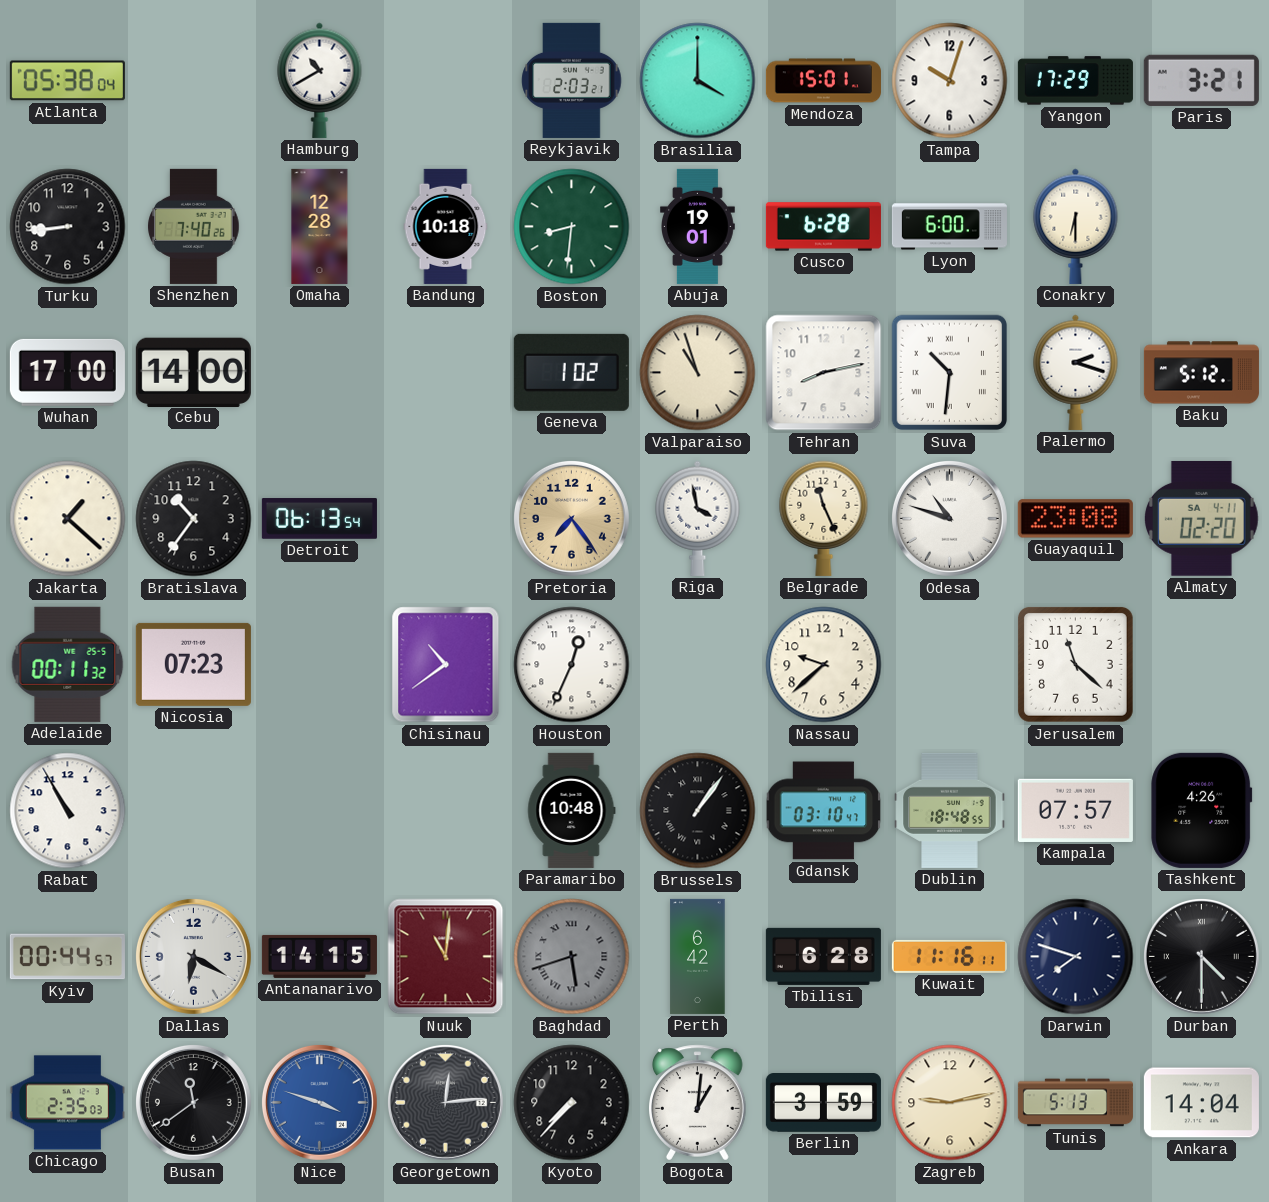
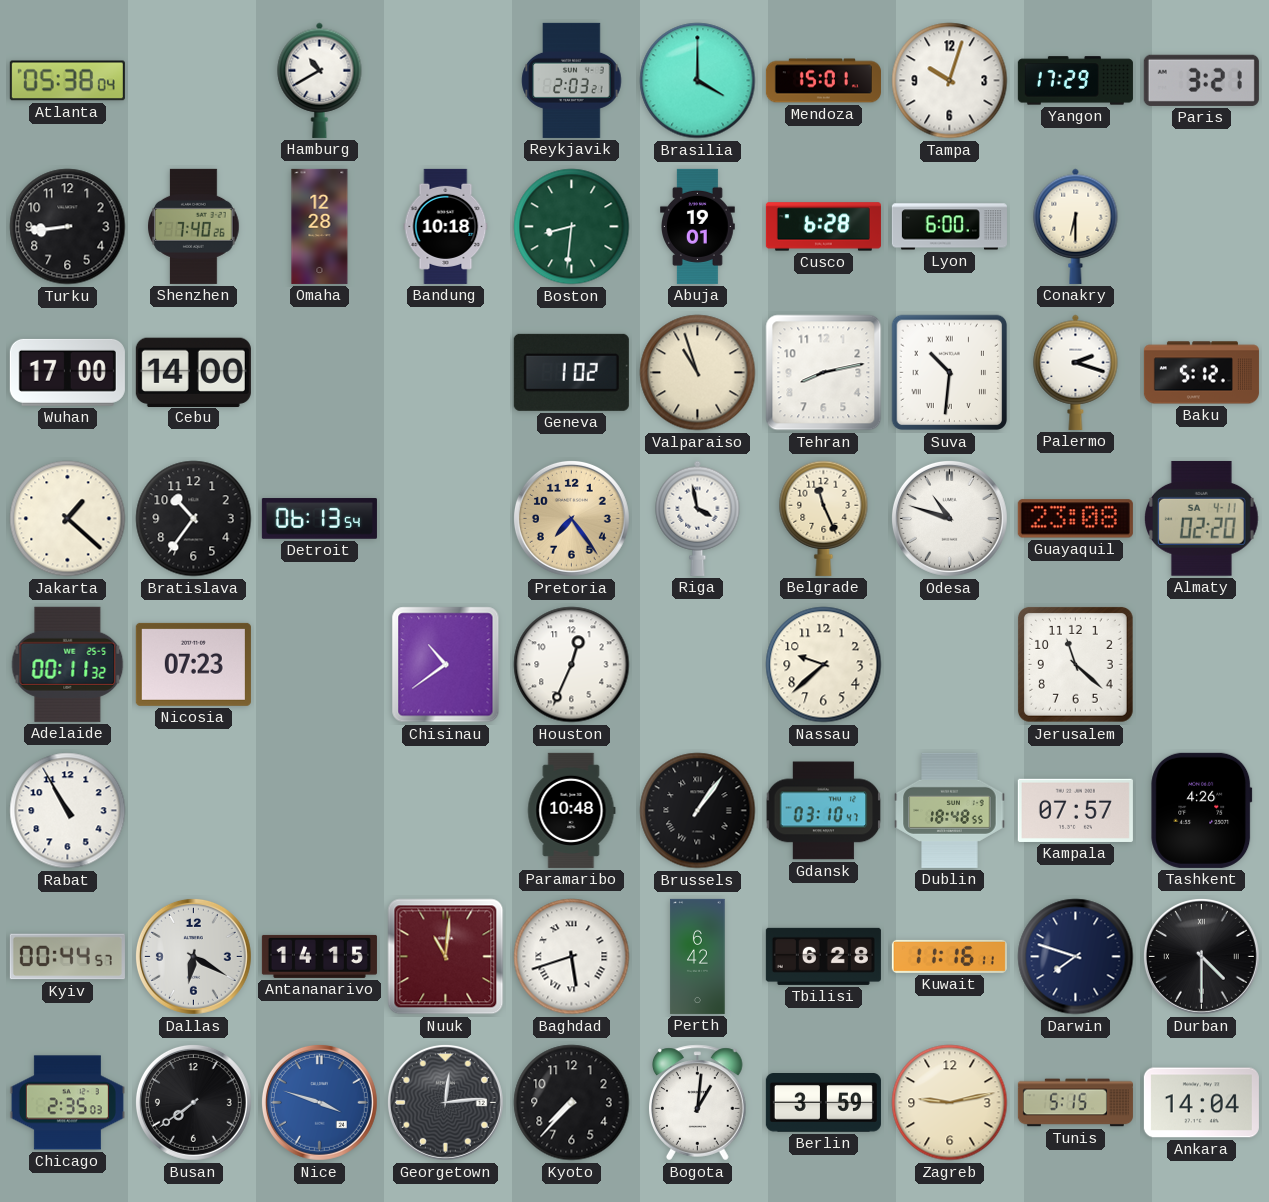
Baghdad dial: grey -> white
Busan: 11:39 -> 7:39
Tunis: 5:13 -> 5:15
